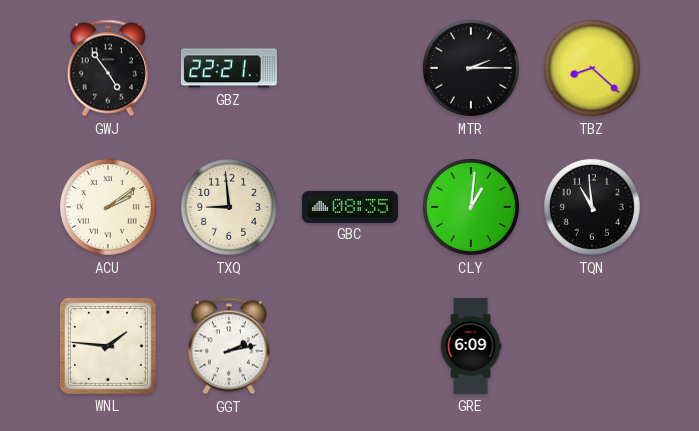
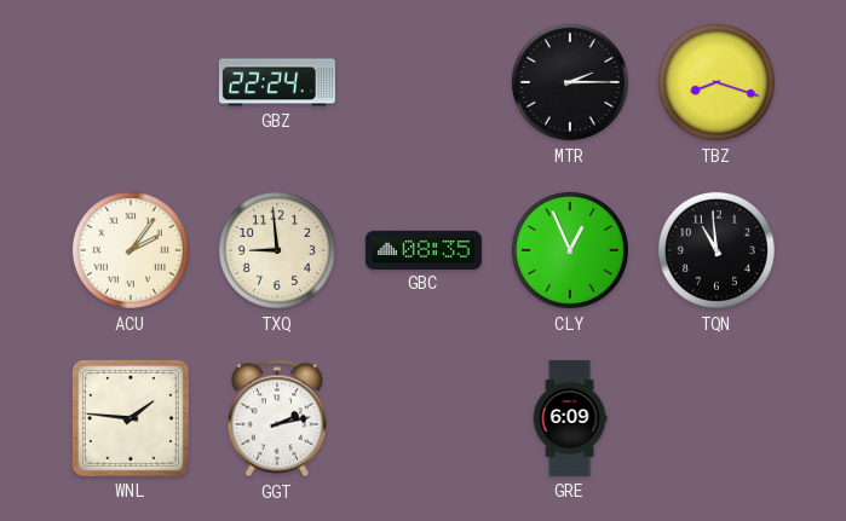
GWJ: 4:54 -> none
GBZ: 22:21 -> 22:24
TBZ: 8:22 -> 8:18
ACU: 2:09 -> 2:06
CLY: 1:01 -> 12:56
